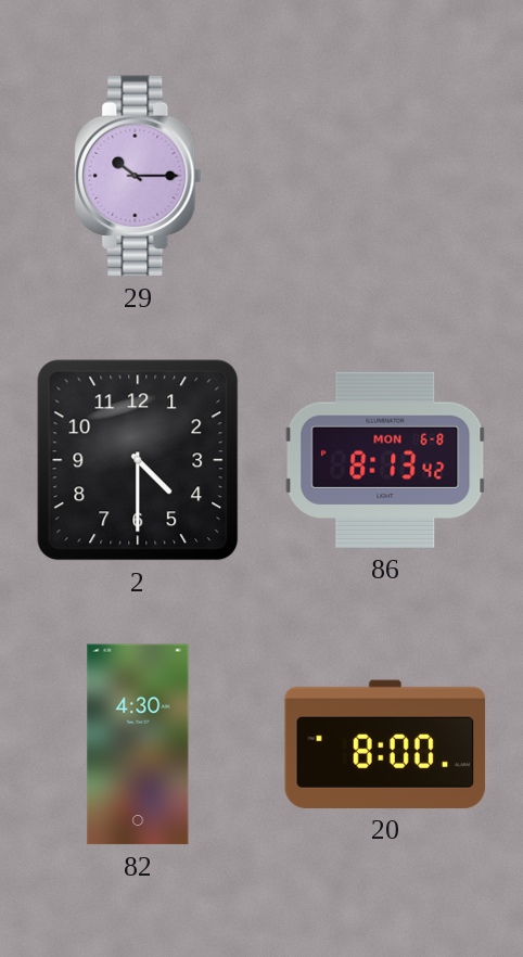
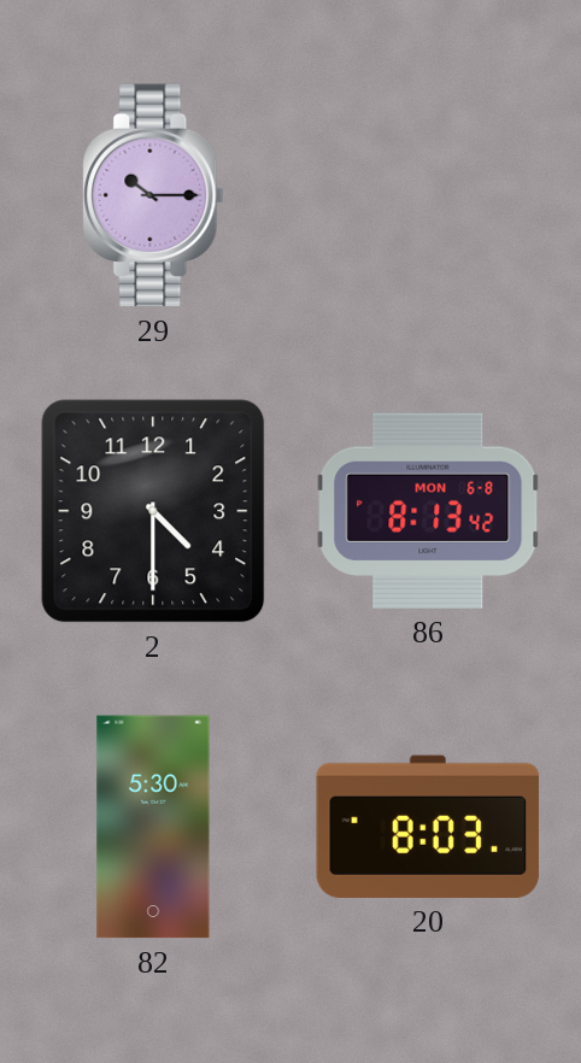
82: 4:30 -> 5:30
20: 8:00 -> 8:03
